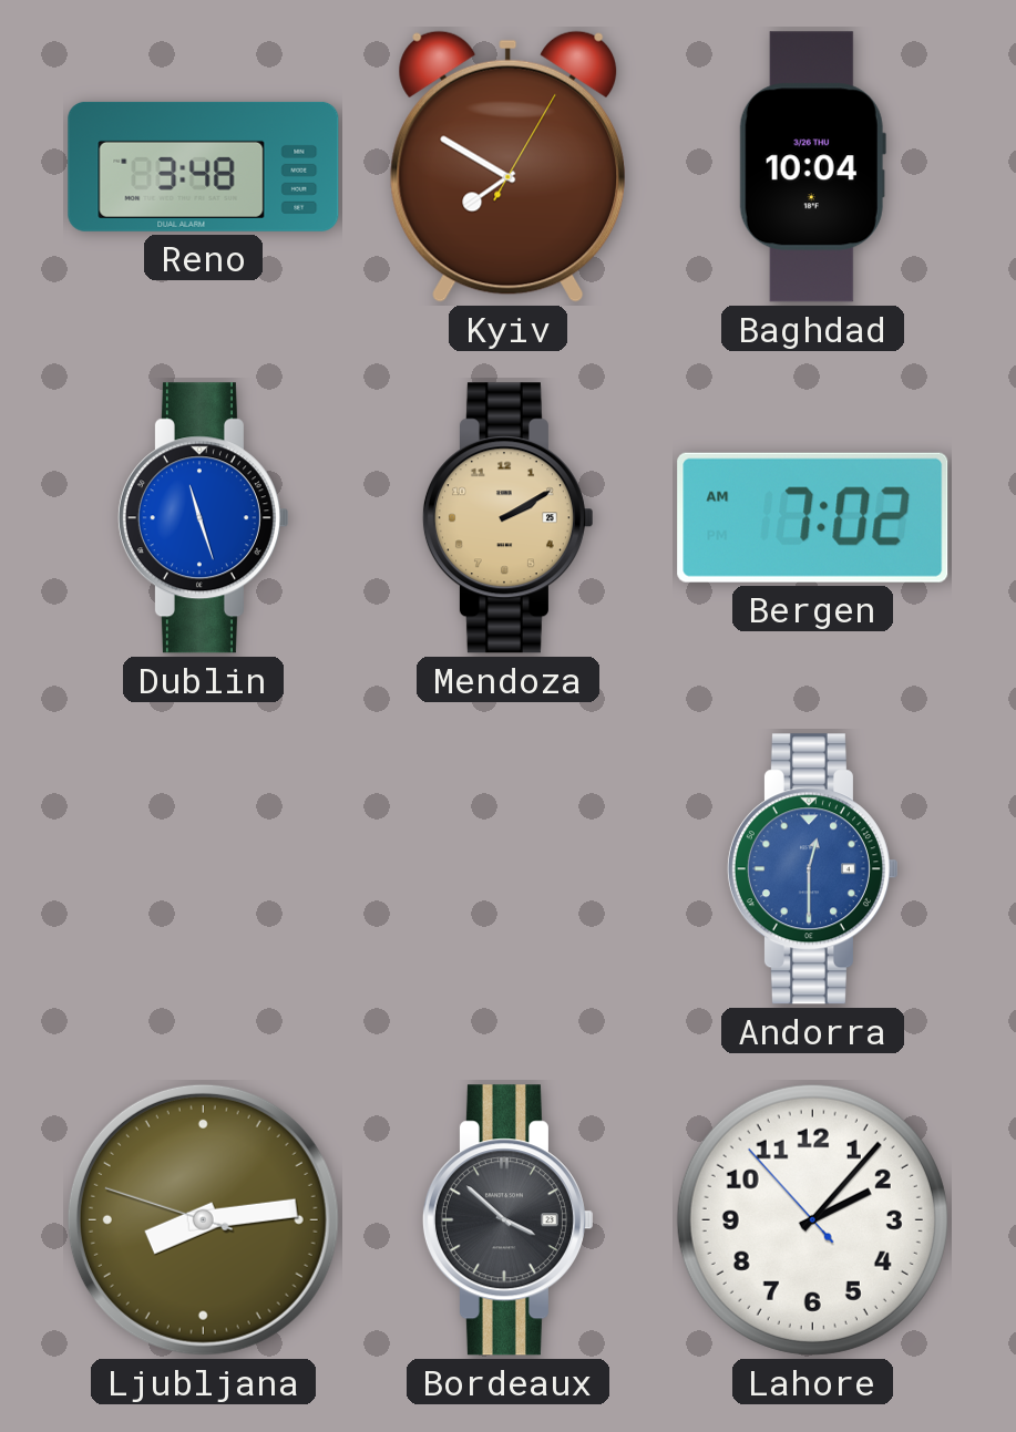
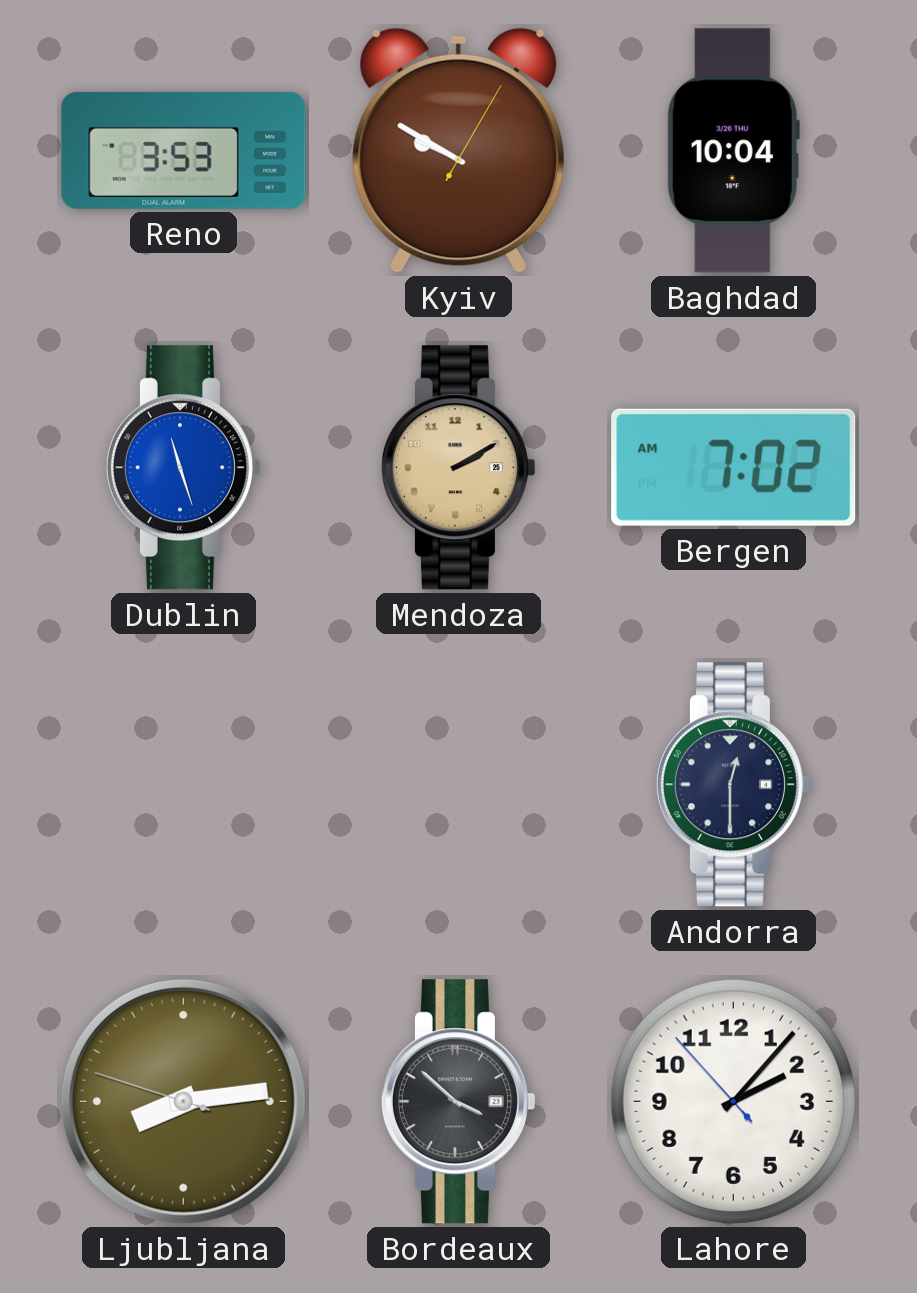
Reno: 3:48 -> 3:53
Kyiv: 7:50 -> 9:50
Andorra dial: blue -> navy
